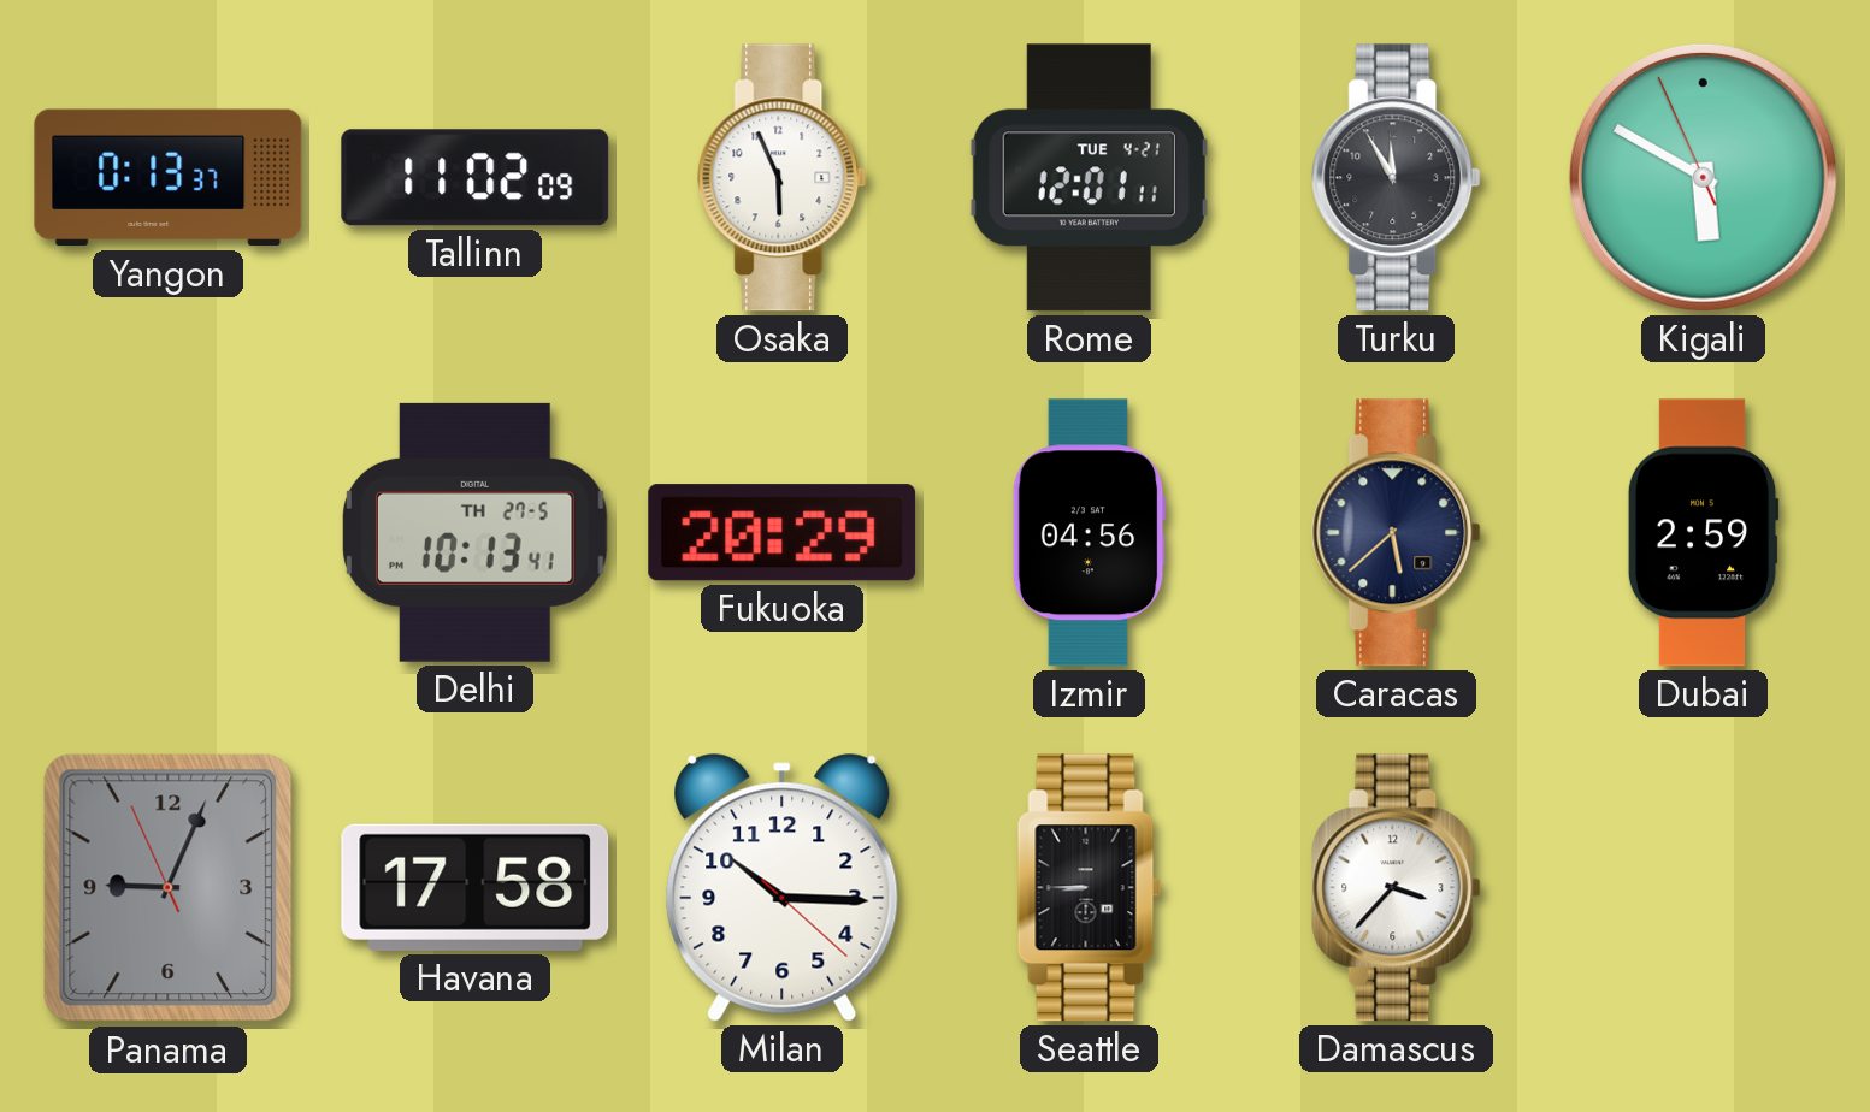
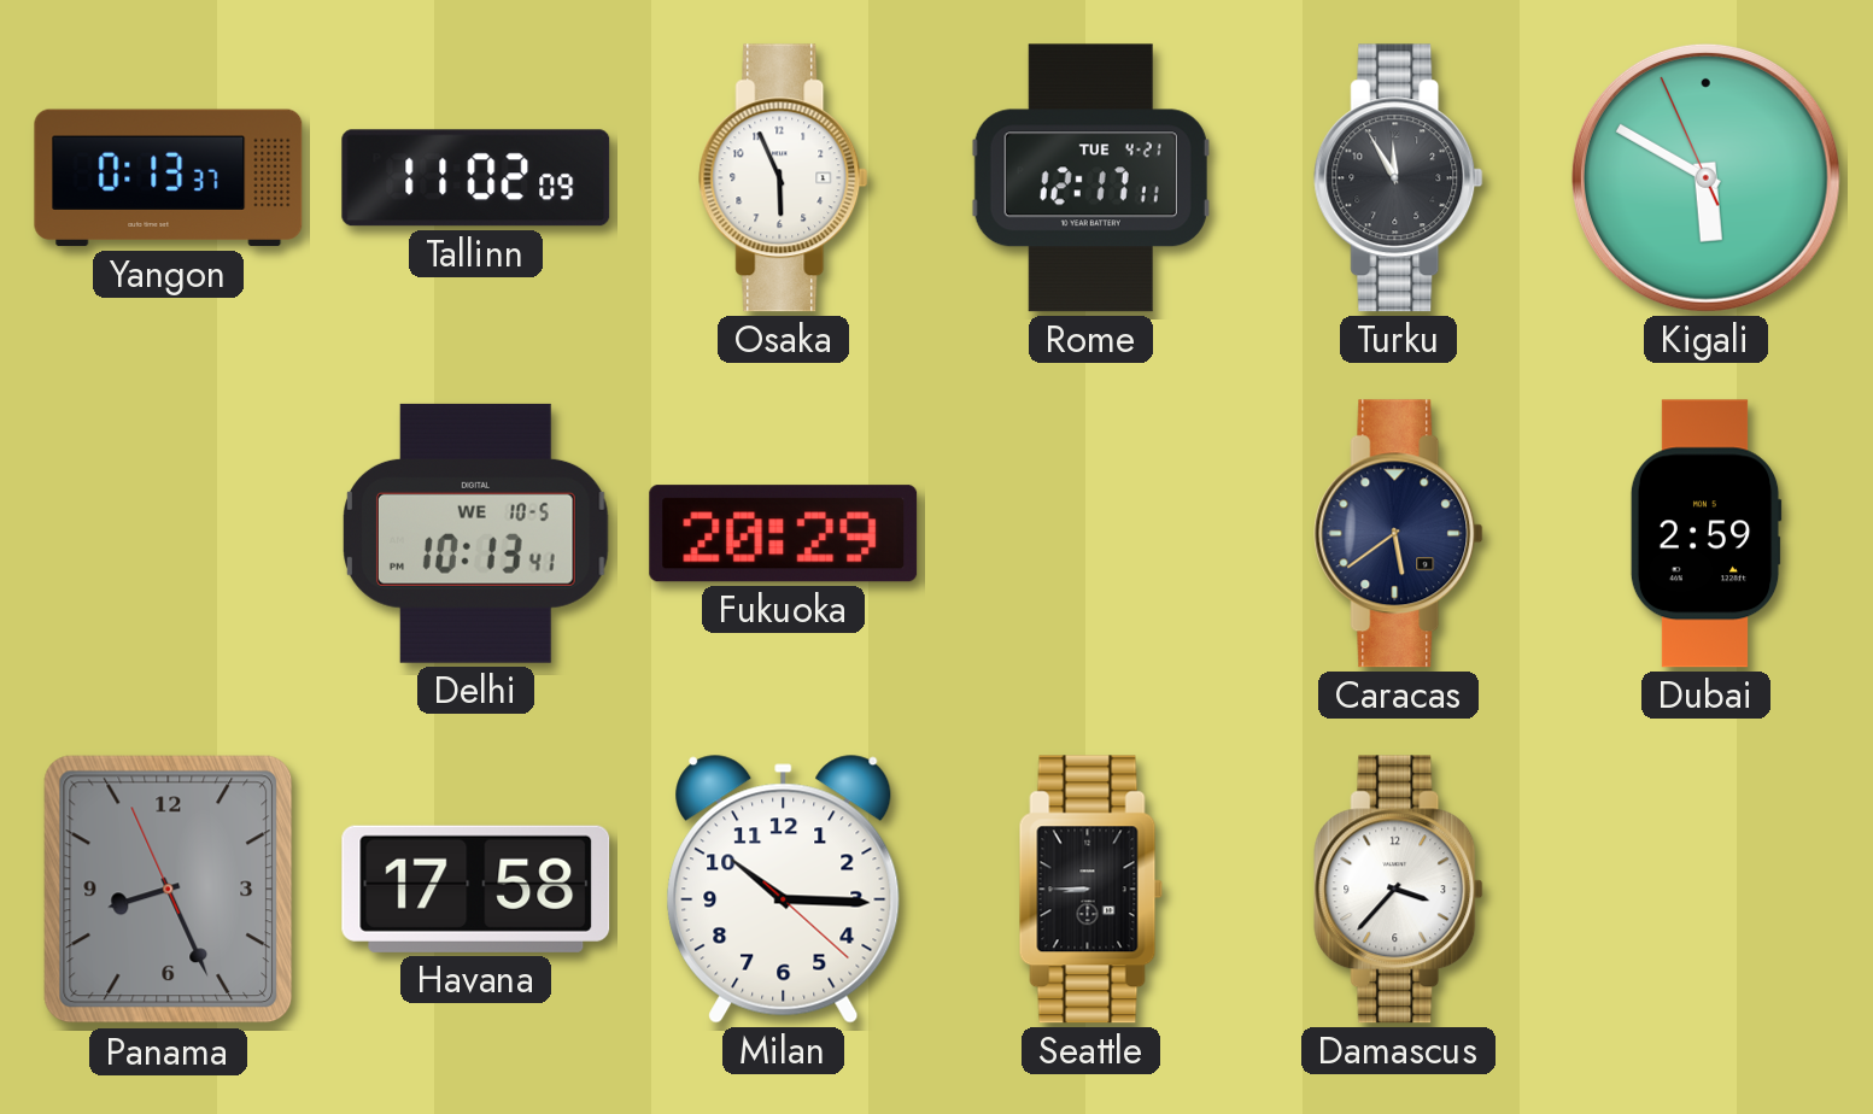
Rome: 12:01 -> 12:17
Delhi date: TH 27-5 -> WE 10-5
Izmir: 04:56 -> none
Caracas: 5:38 -> 5:39
Panama: 9:03 -> 8:25
